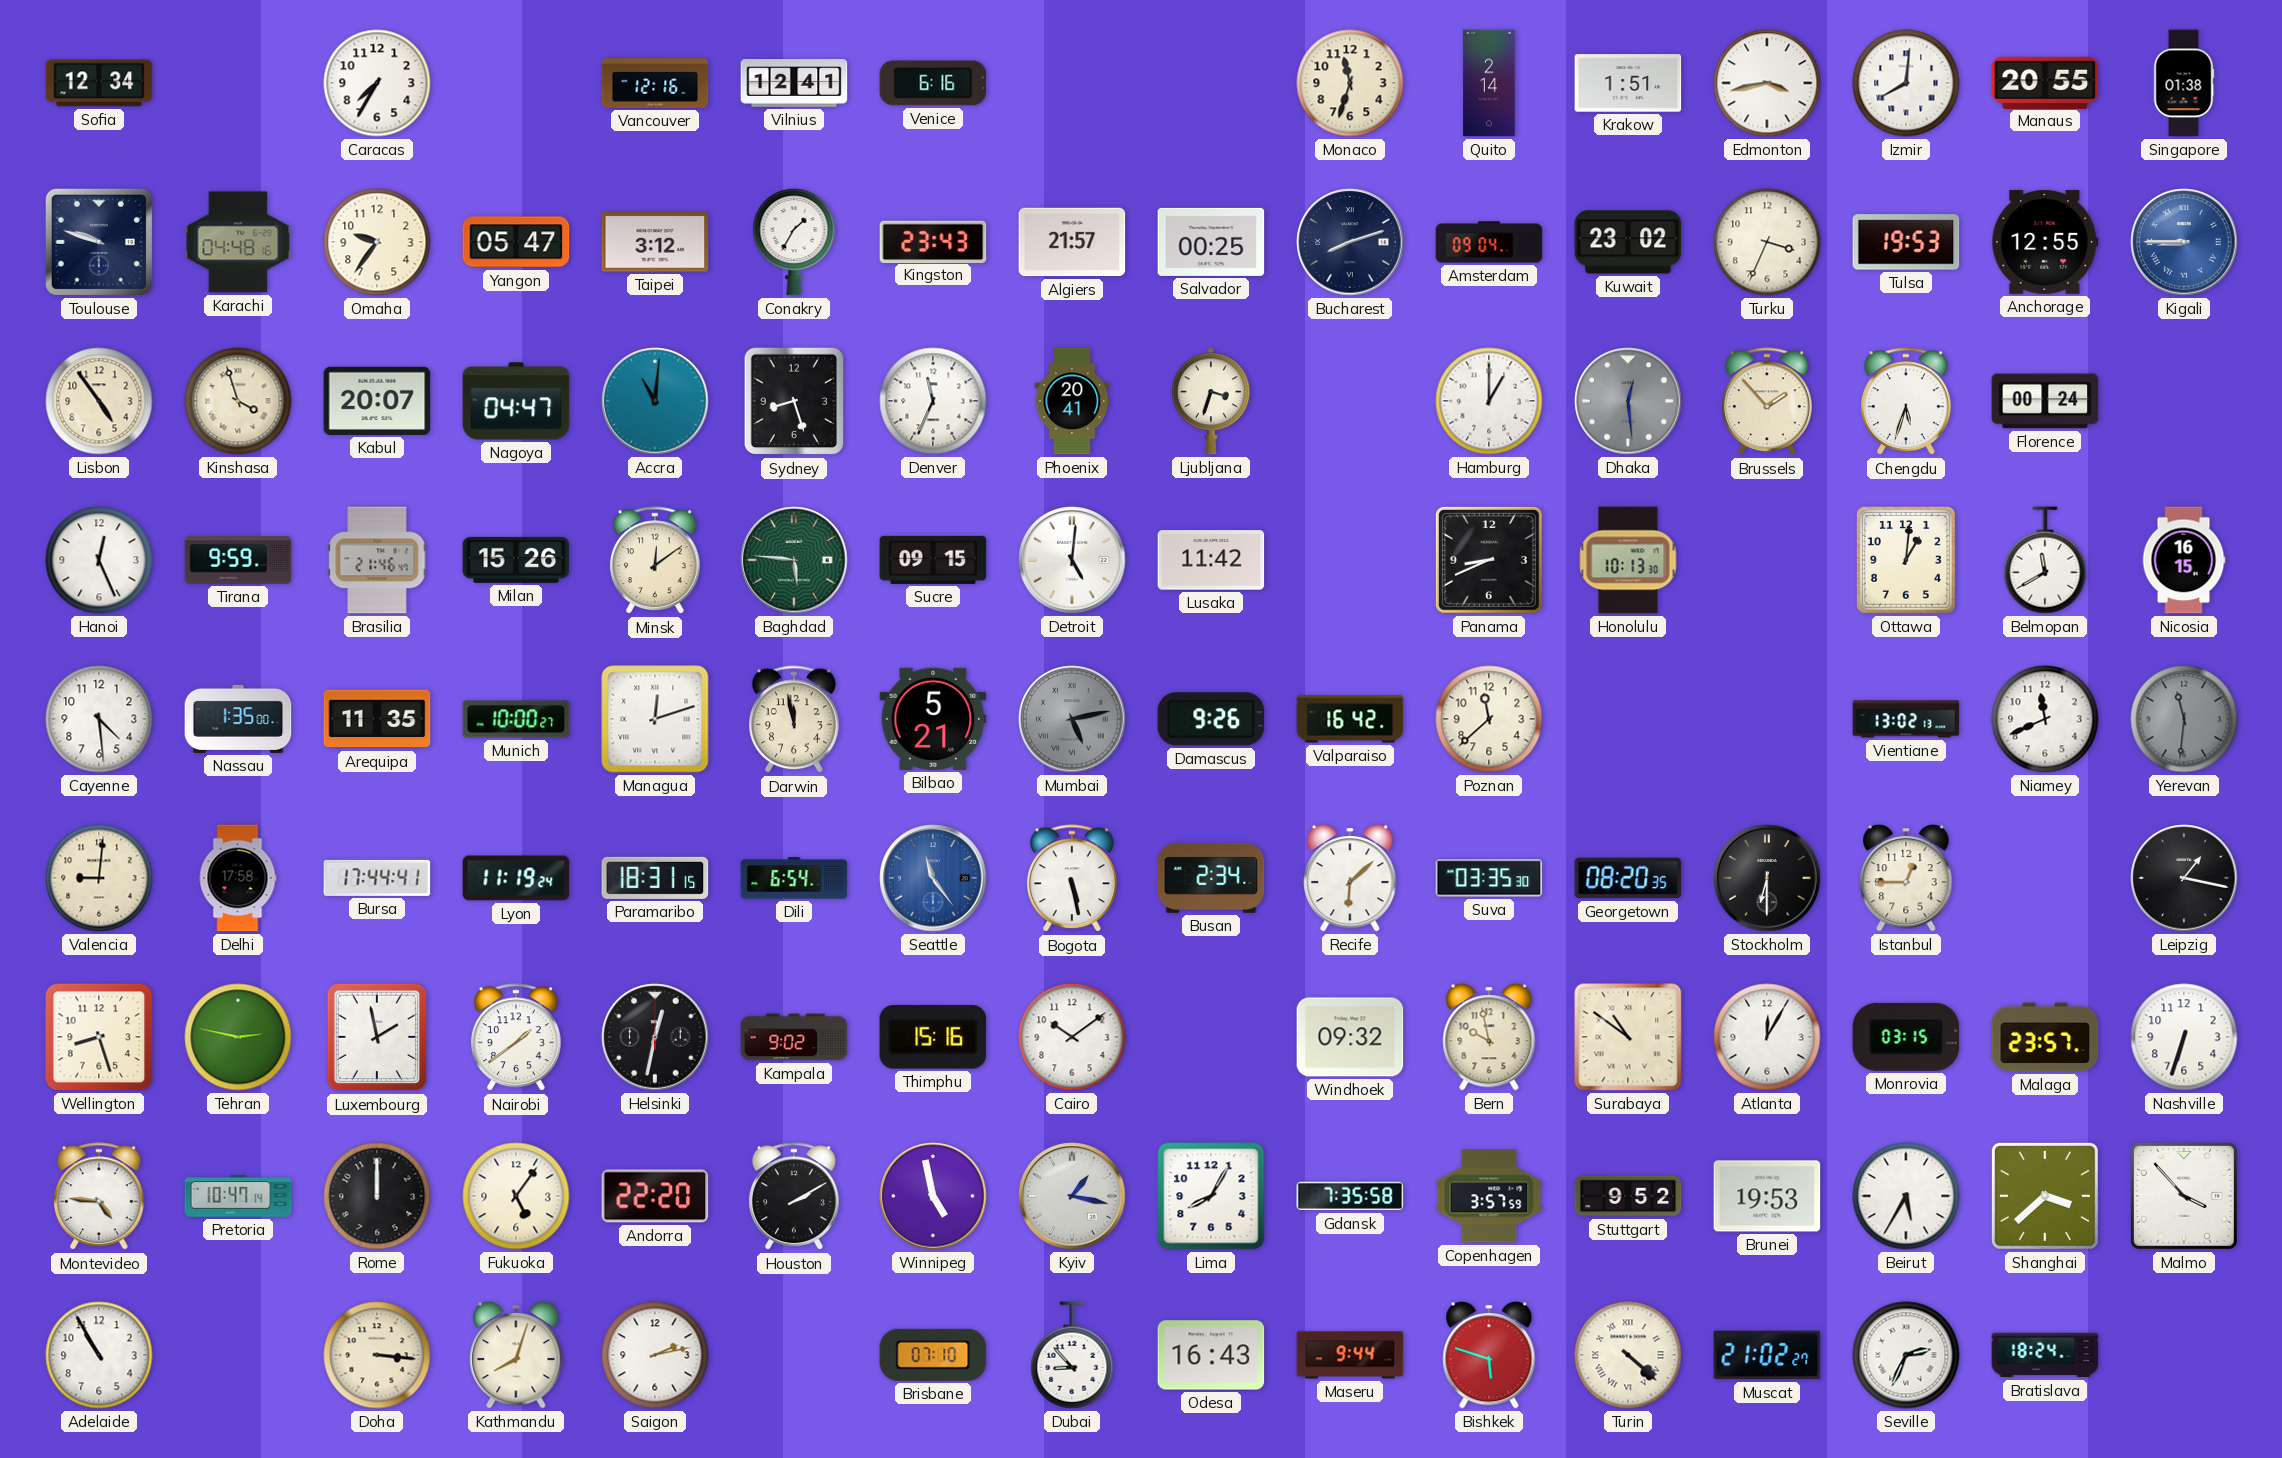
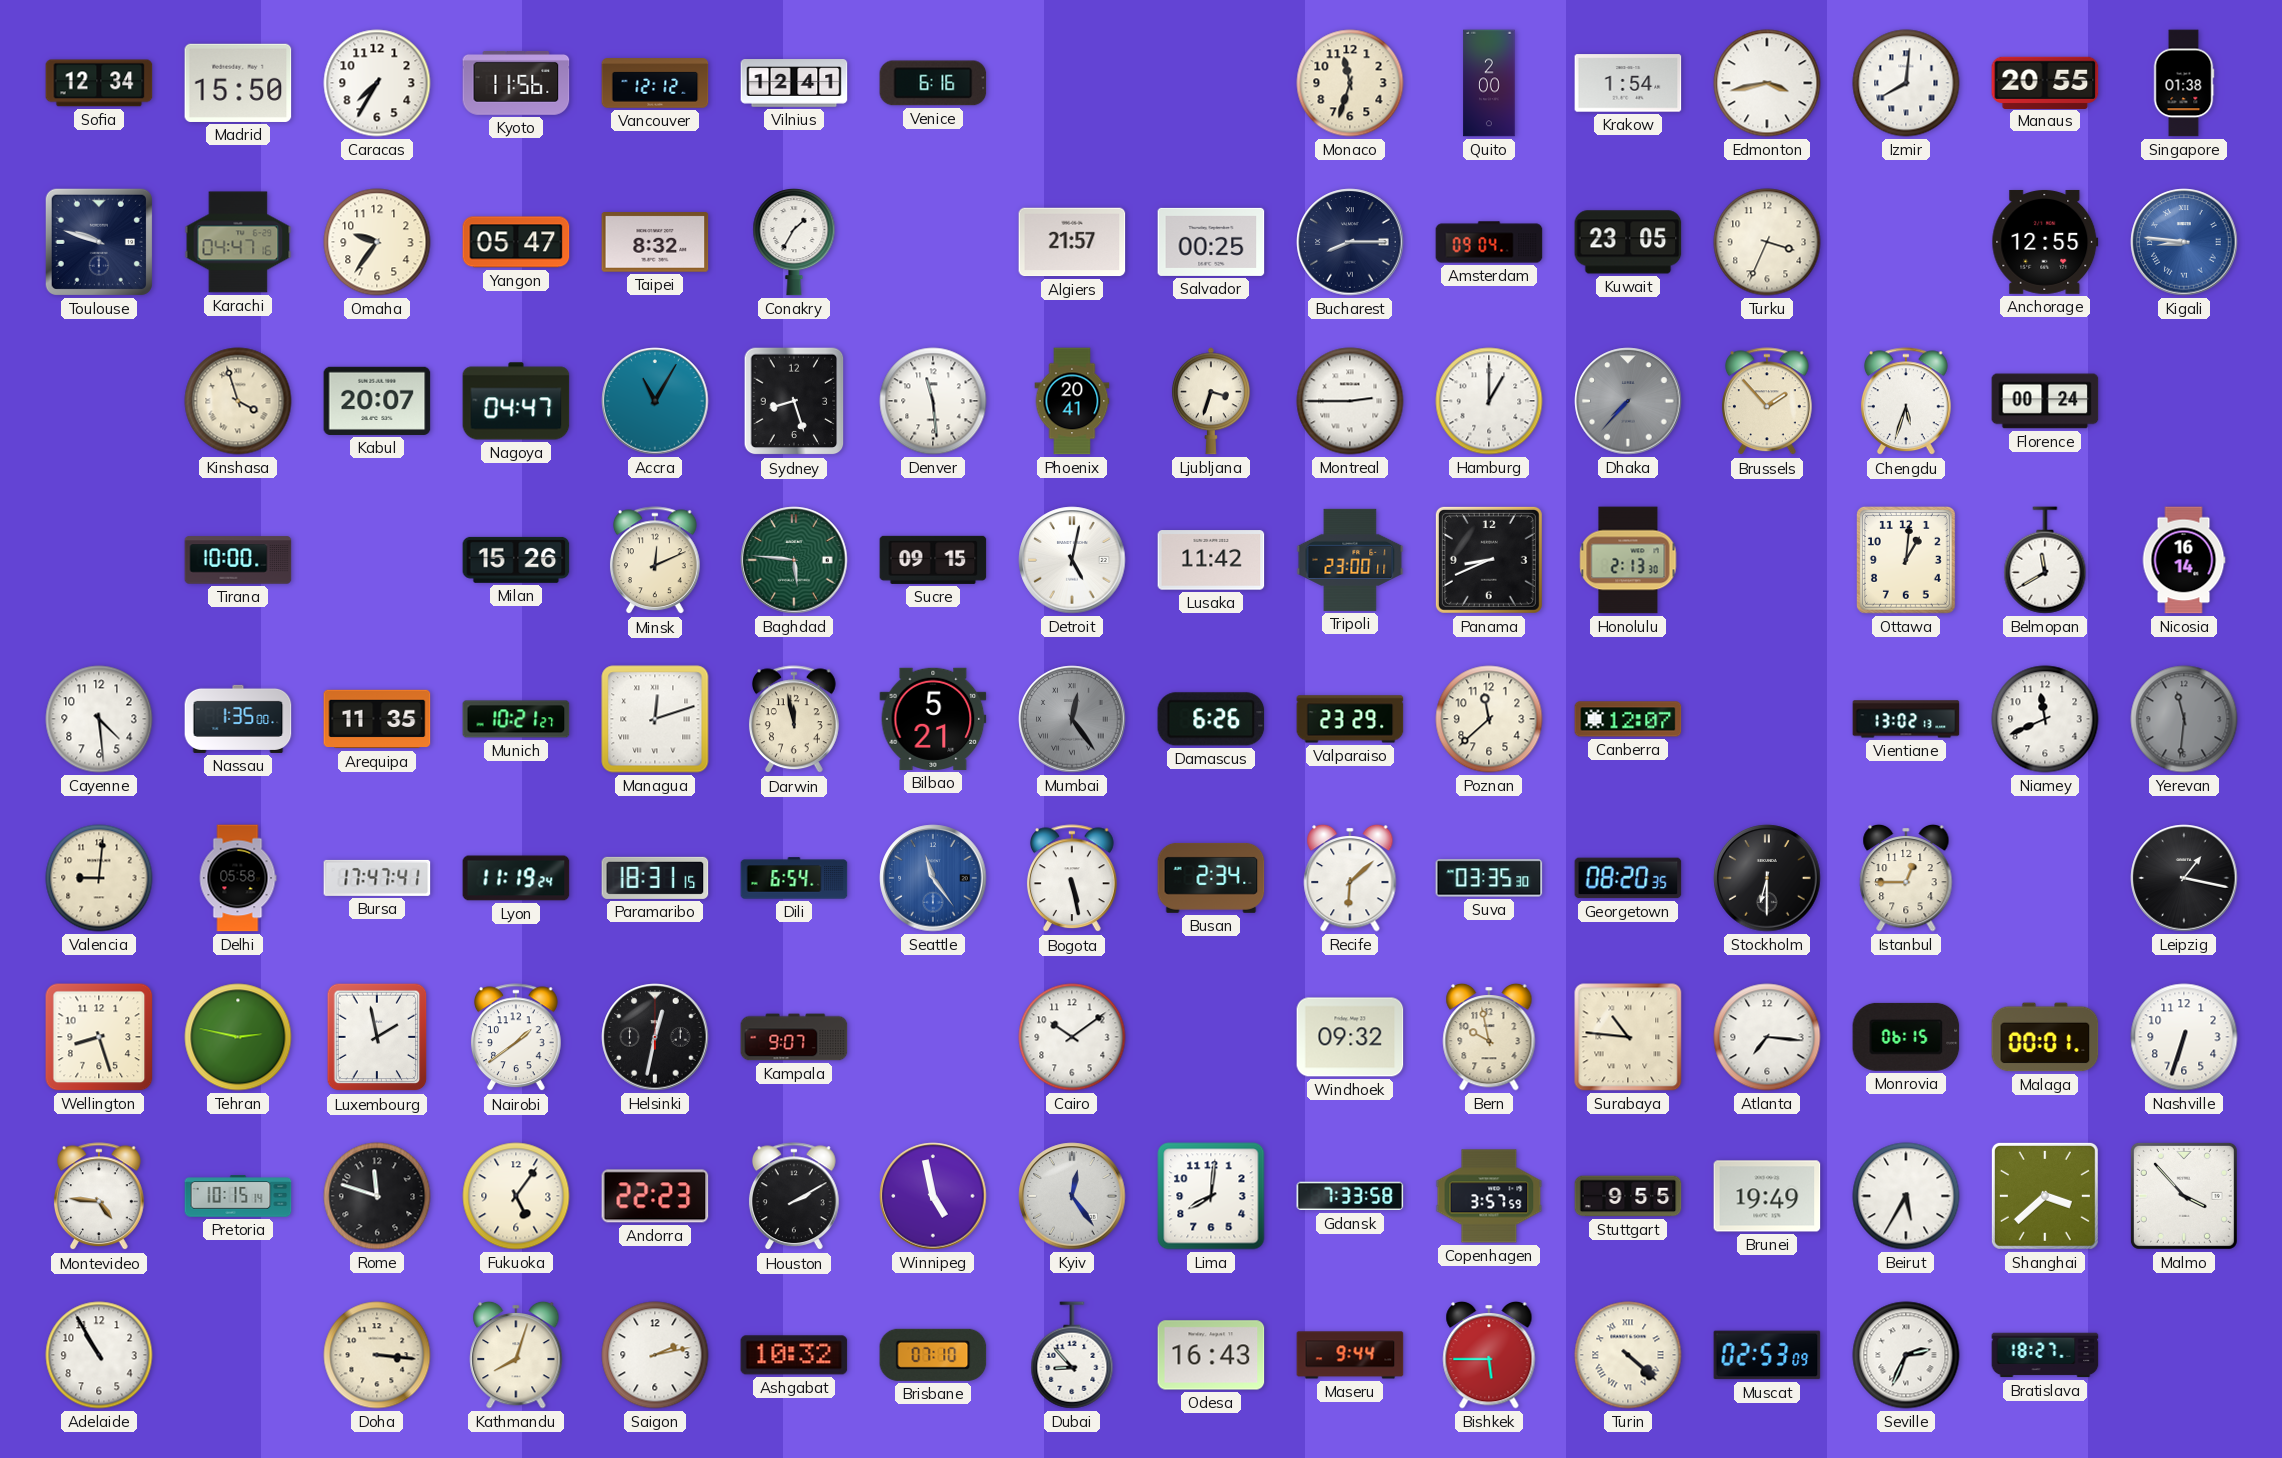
Madrid: none -> 15:50
Kyoto: none -> 11:56
Vancouver: 12:16 -> 12:12
Quito: 2:14 -> 2:00
Krakow: 1:51 -> 1:54
Karachi: 04:48 -> 04:47
Taipei: 3:12 -> 8:32
Kingston: 23:43 -> none
Bucharest: 8:12 -> 8:15
Kuwait: 23:02 -> 23:05
Tulsa: 19:53 -> none
Kigali: 8:45 -> 8:46
Lisbon: 4:54 -> none
Accra: 11:01 -> 11:05
Denver: 11:34 -> 11:29
Montreal: none -> 2:45
Dhaka: 12:29 -> 7:37
Hanoi: 12:26 -> none
Tirana: 9:59 -> 10:00
Brasilia: 21:46 -> none
Minsk: 12:09 -> 12:11
Detroit: 5:01 -> 5:02
Tripoli: none -> 23:00
Honolulu: 10:13 -> 2:13
Nicosia: 16:15 -> 16:14
Munich: 10:00 -> 10:21
Mumbai: 5:13 -> 12:24
Damascus: 9:26 -> 6:26
Valparaiso: 16:42 -> 23:29
Canberra: none -> 12:07
Delhi: 17:58 -> 05:58
Bursa: 17:44 -> 17:47
Kampala: 9:02 -> 9:07
Thimphu: 15:16 -> none
Surabaya: 10:51 -> 10:46
Atlanta: 12:05 -> 7:16
Monrovia: 03:15 -> 06:15
Malaga: 23:57 -> 00:01
Pretoria: 10:47 -> 10:15
Rome: 12:00 -> 11:48
Andorra: 22:20 -> 22:23
Kyiv: 1:17 -> 12:24
Lima: 8:05 -> 8:01
Gdansk: 7:35 -> 7:33
Stuttgart: 9:52 -> 9:55
Brunei: 19:53 -> 19:49
Ashgabat: none -> 10:32
Bishkek: 5:48 -> 5:45
Muscat: 21:02 -> 02:53
Bratislava: 18:24 -> 18:27
